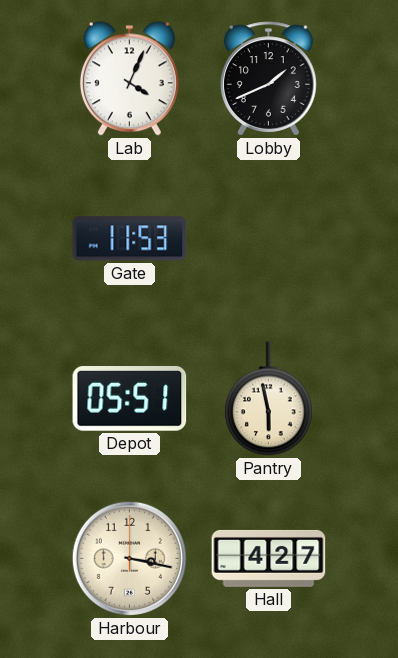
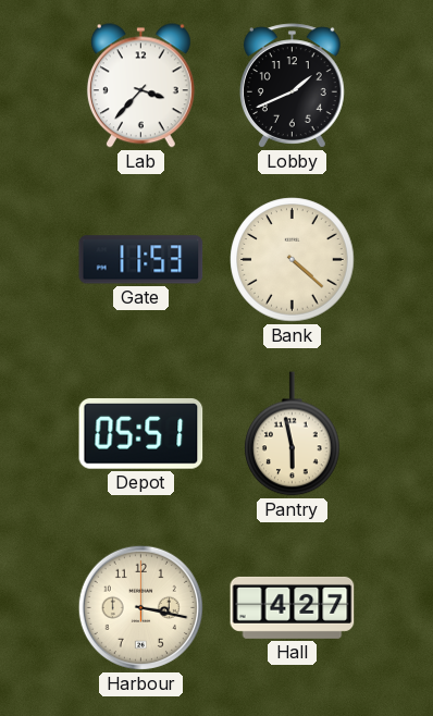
Lab: 4:04 -> 3:37
Bank: none -> 4:22
